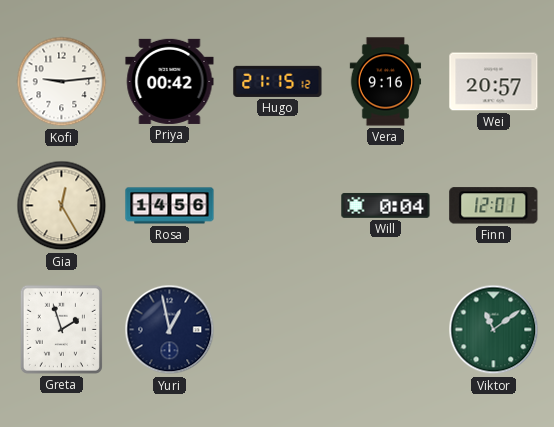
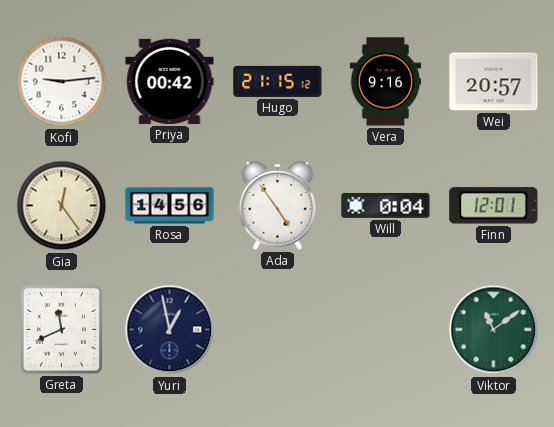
Gia: 12:25 -> 12:24
Ada: none -> 4:54
Greta: 1:57 -> 11:41
